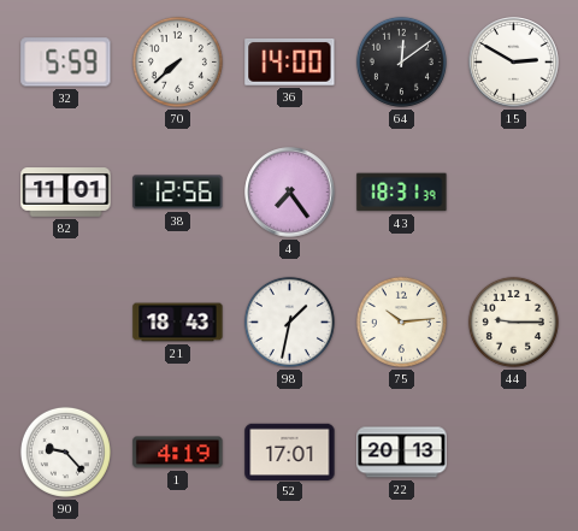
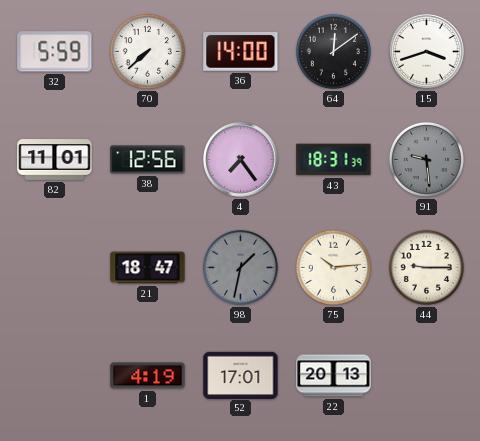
15: 2:50 -> 3:42
91: none -> 9:29
21: 18:43 -> 18:47
98 dial: white -> grey
90: 9:23 -> none
